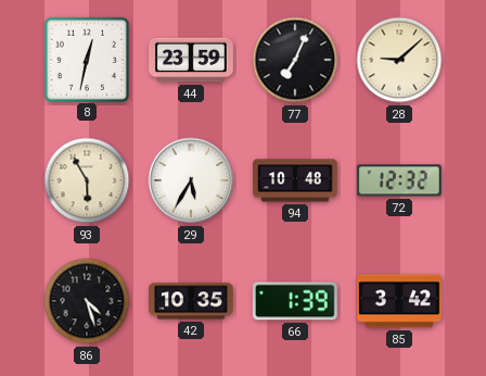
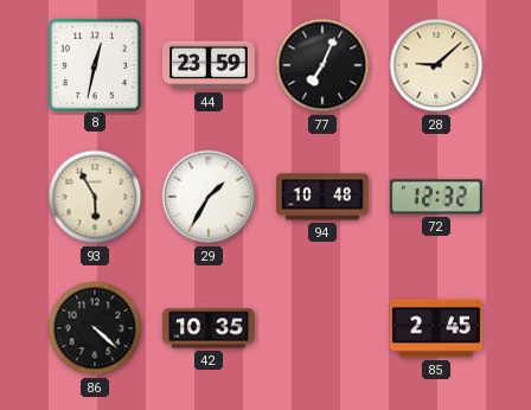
29: 5:35 -> 1:35
86: 4:27 -> 4:22
66: 1:39 -> none
85: 3:42 -> 2:45
